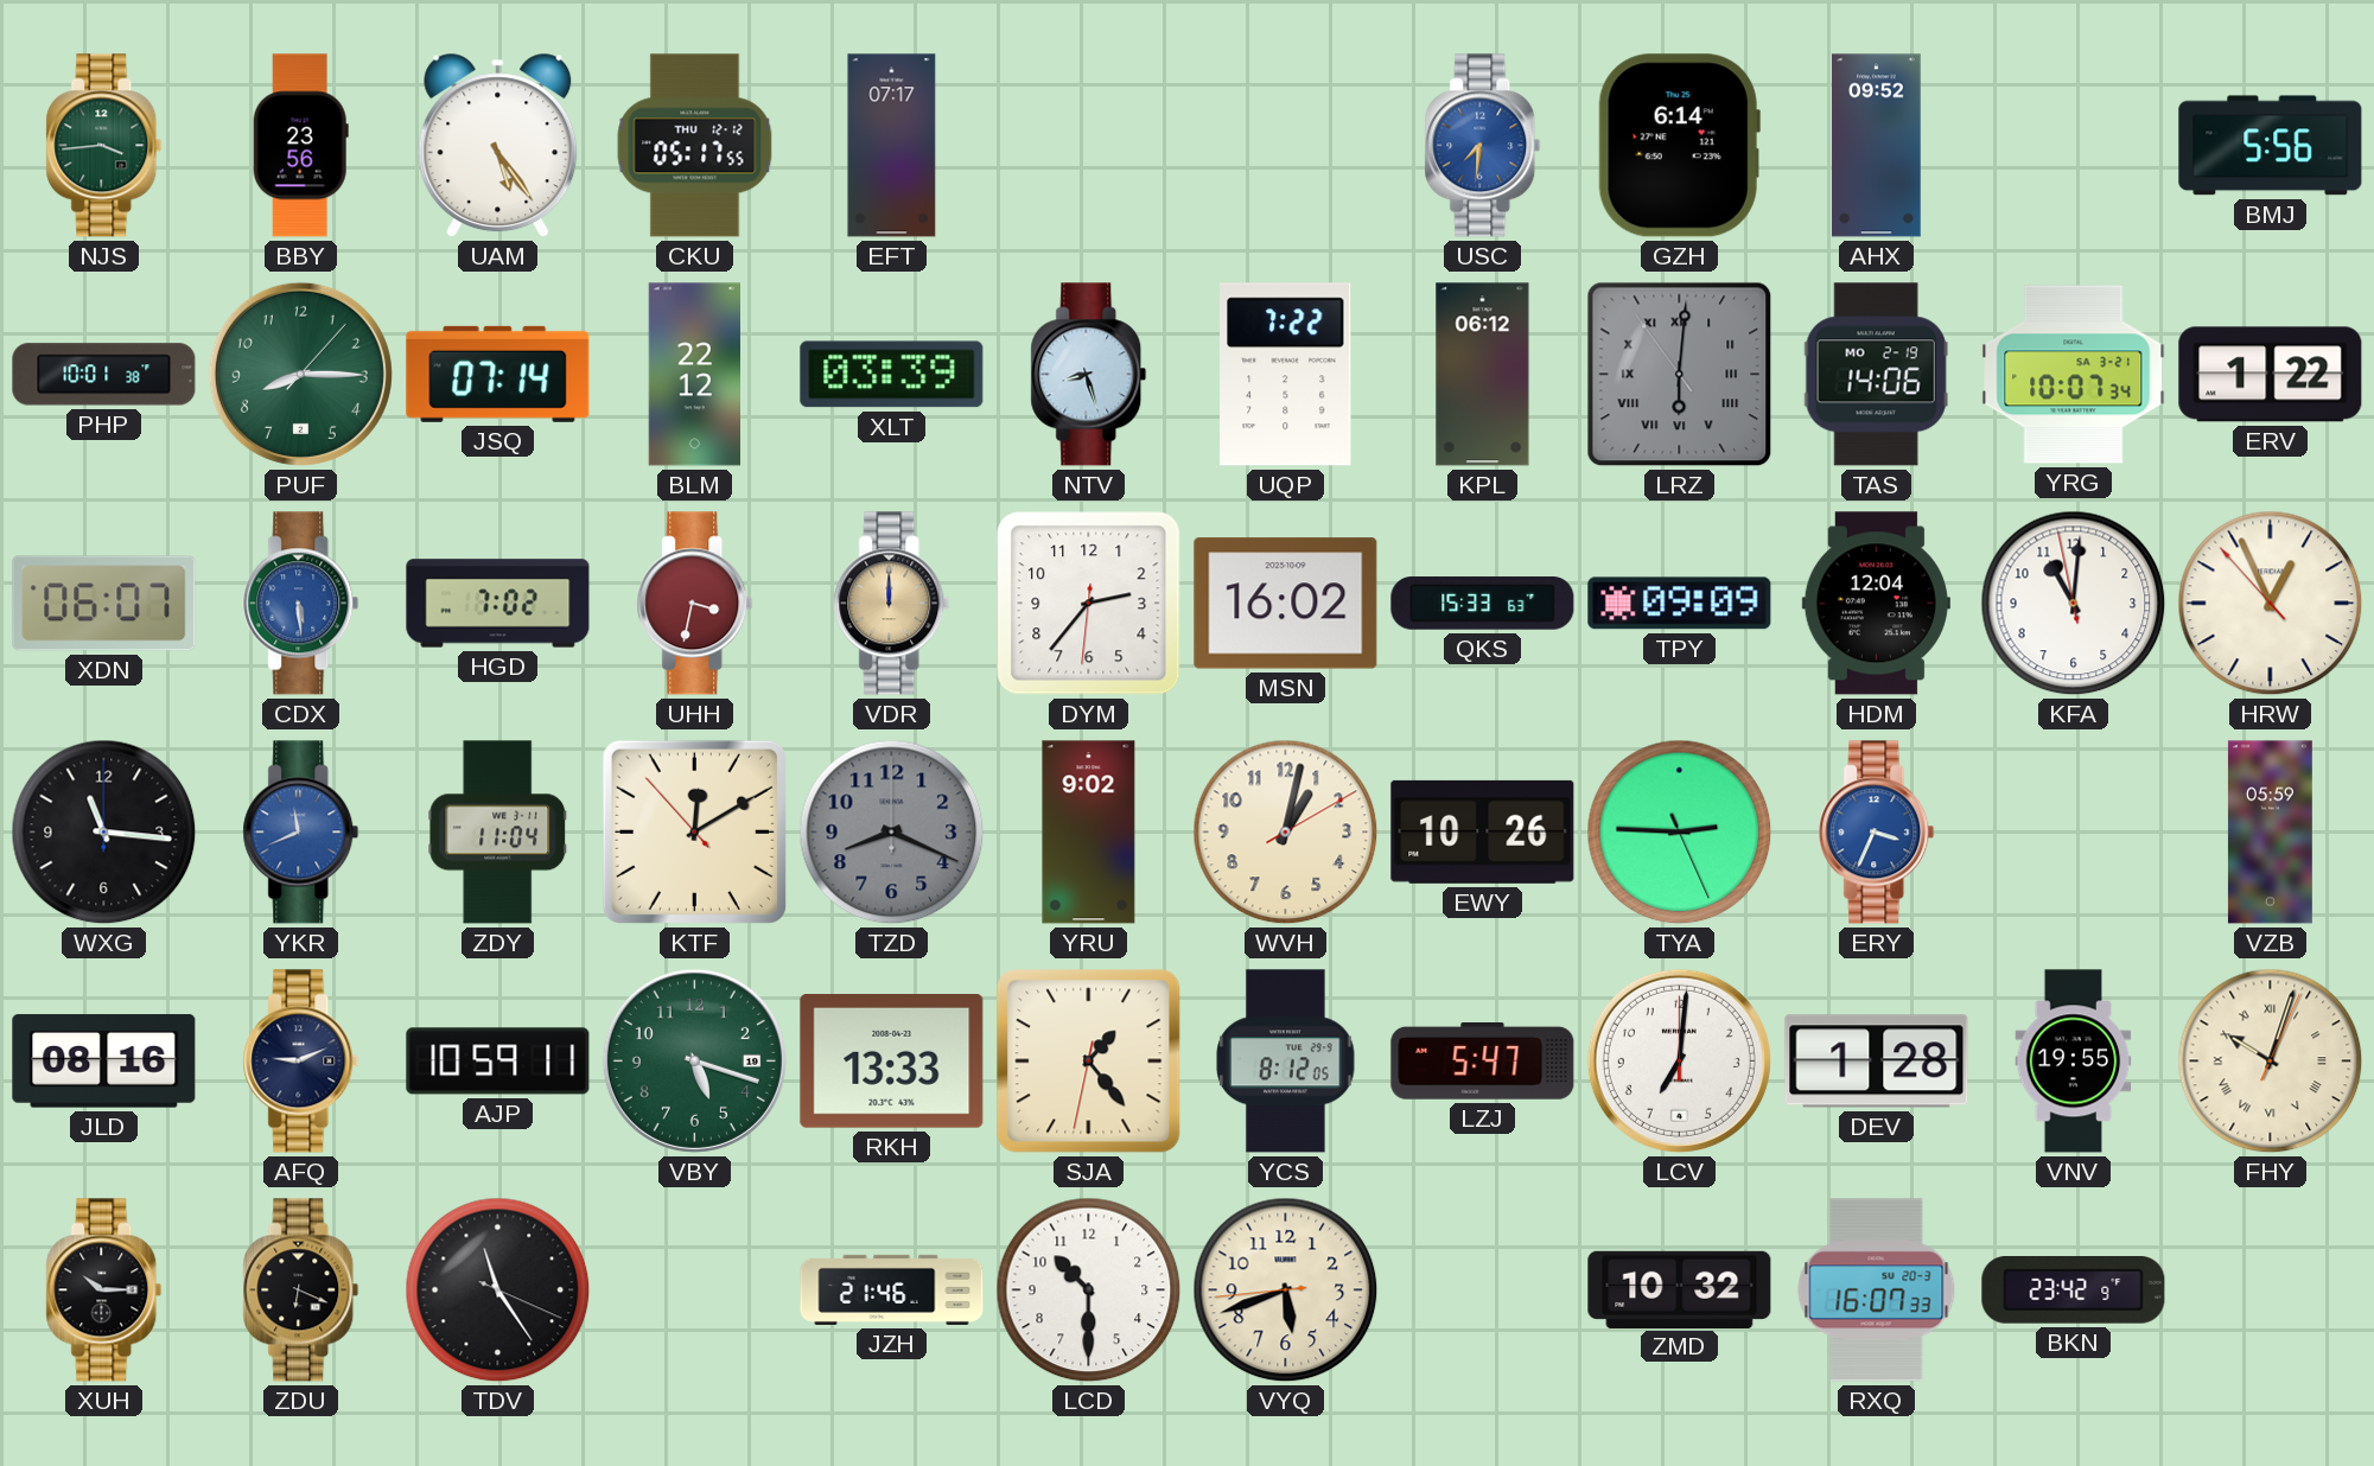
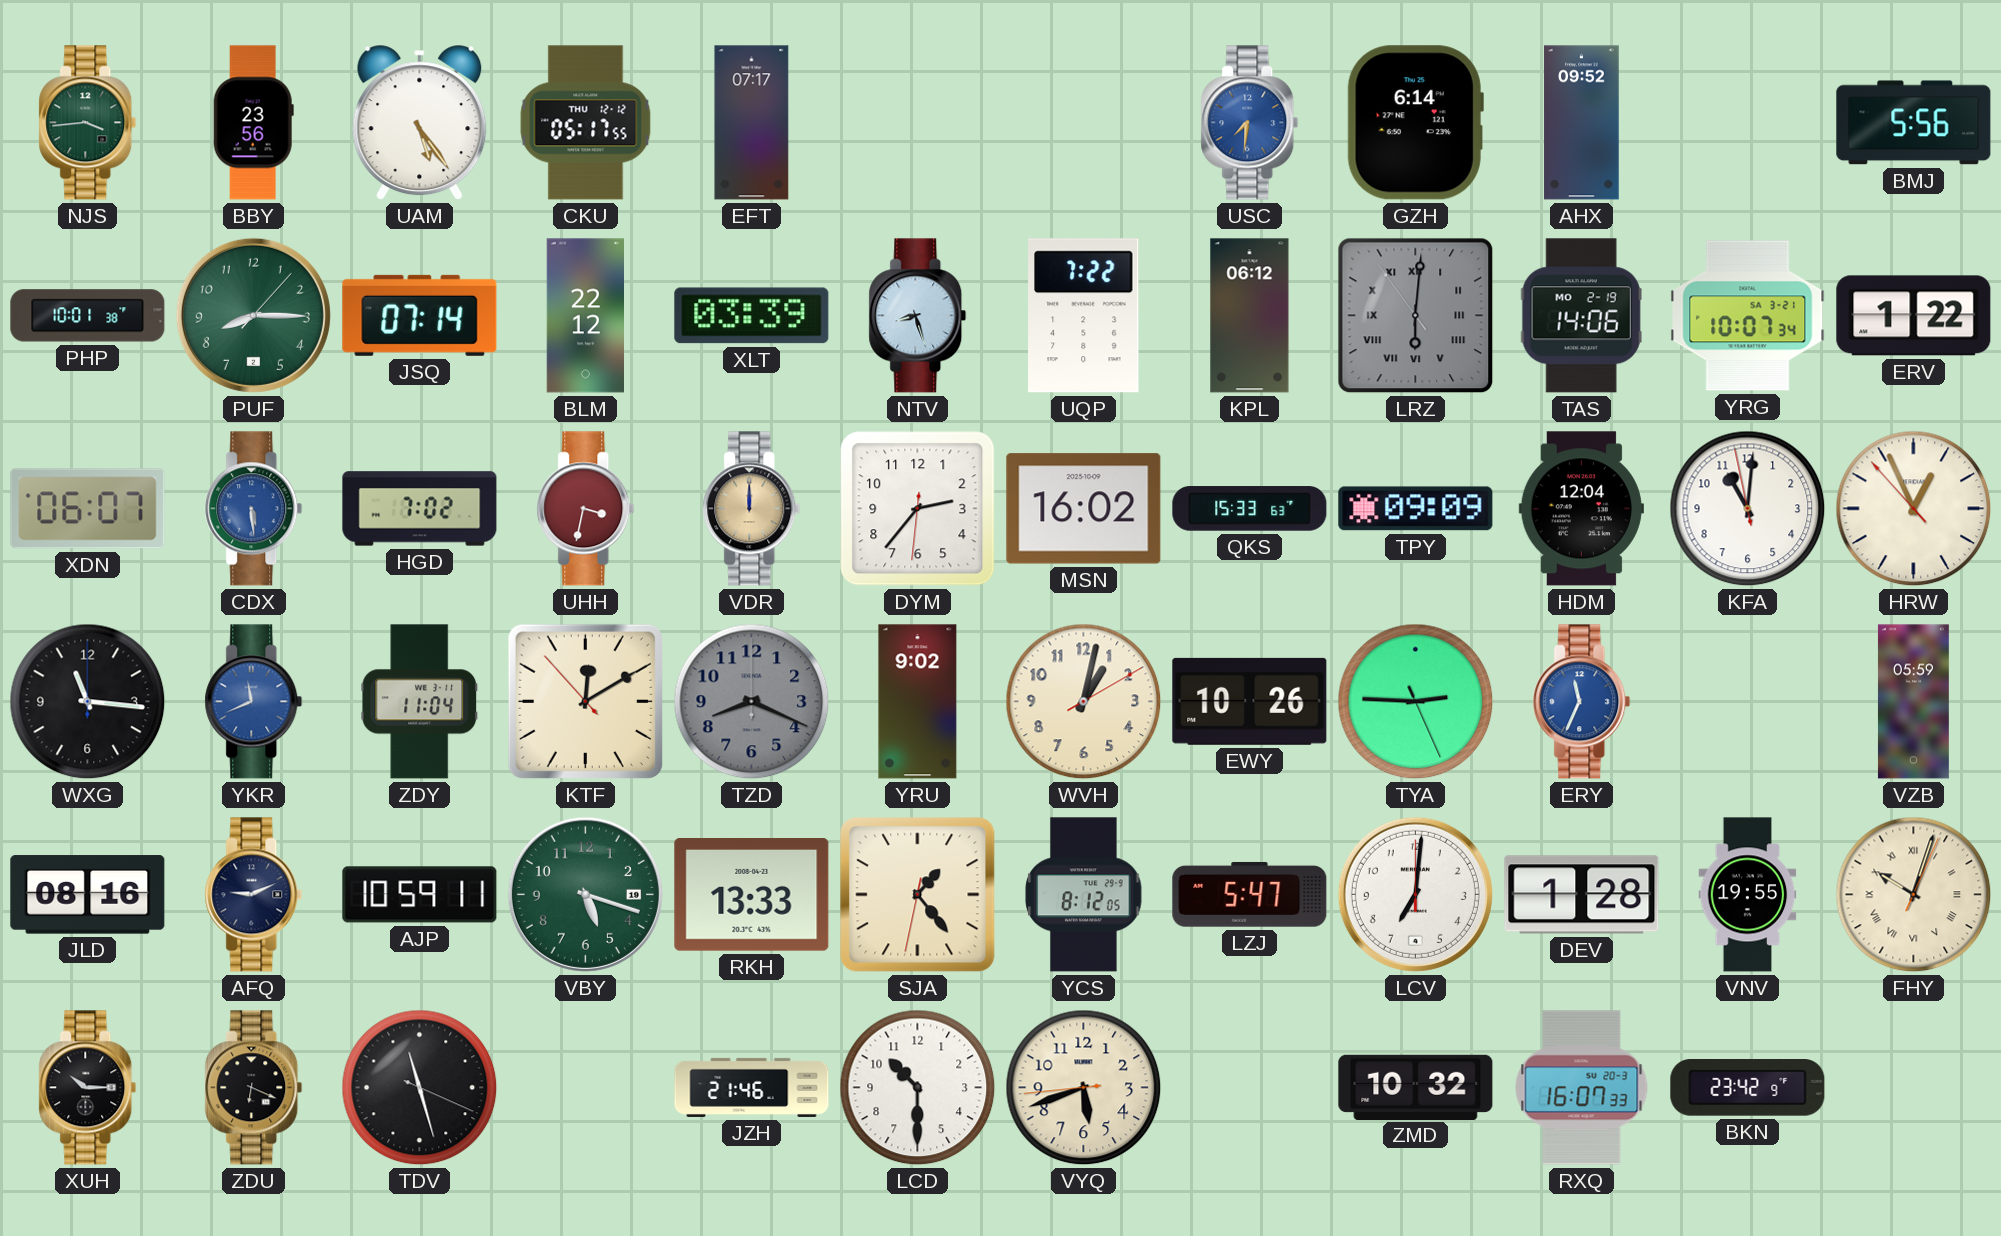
ERY: 3:34 -> 11:34
TDV: 11:24 -> 11:27
